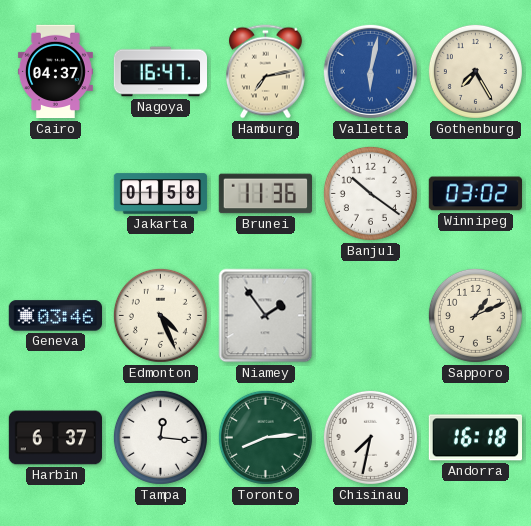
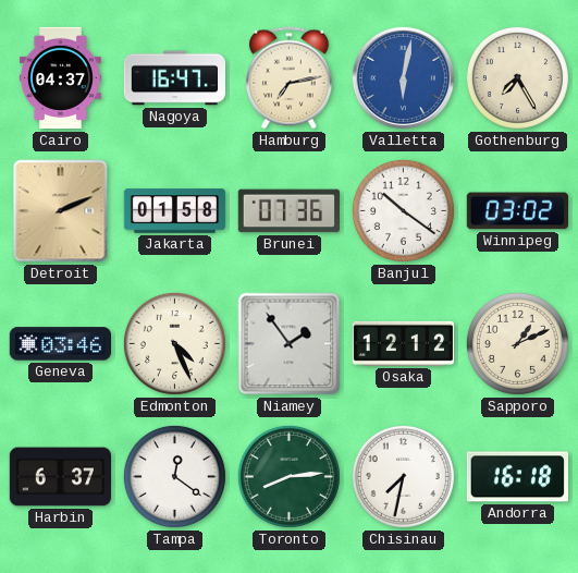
Detroit: none -> 2:11
Brunei: 11:36 -> 07:36
Osaka: none -> 12:12
Tampa: 12:16 -> 12:21
